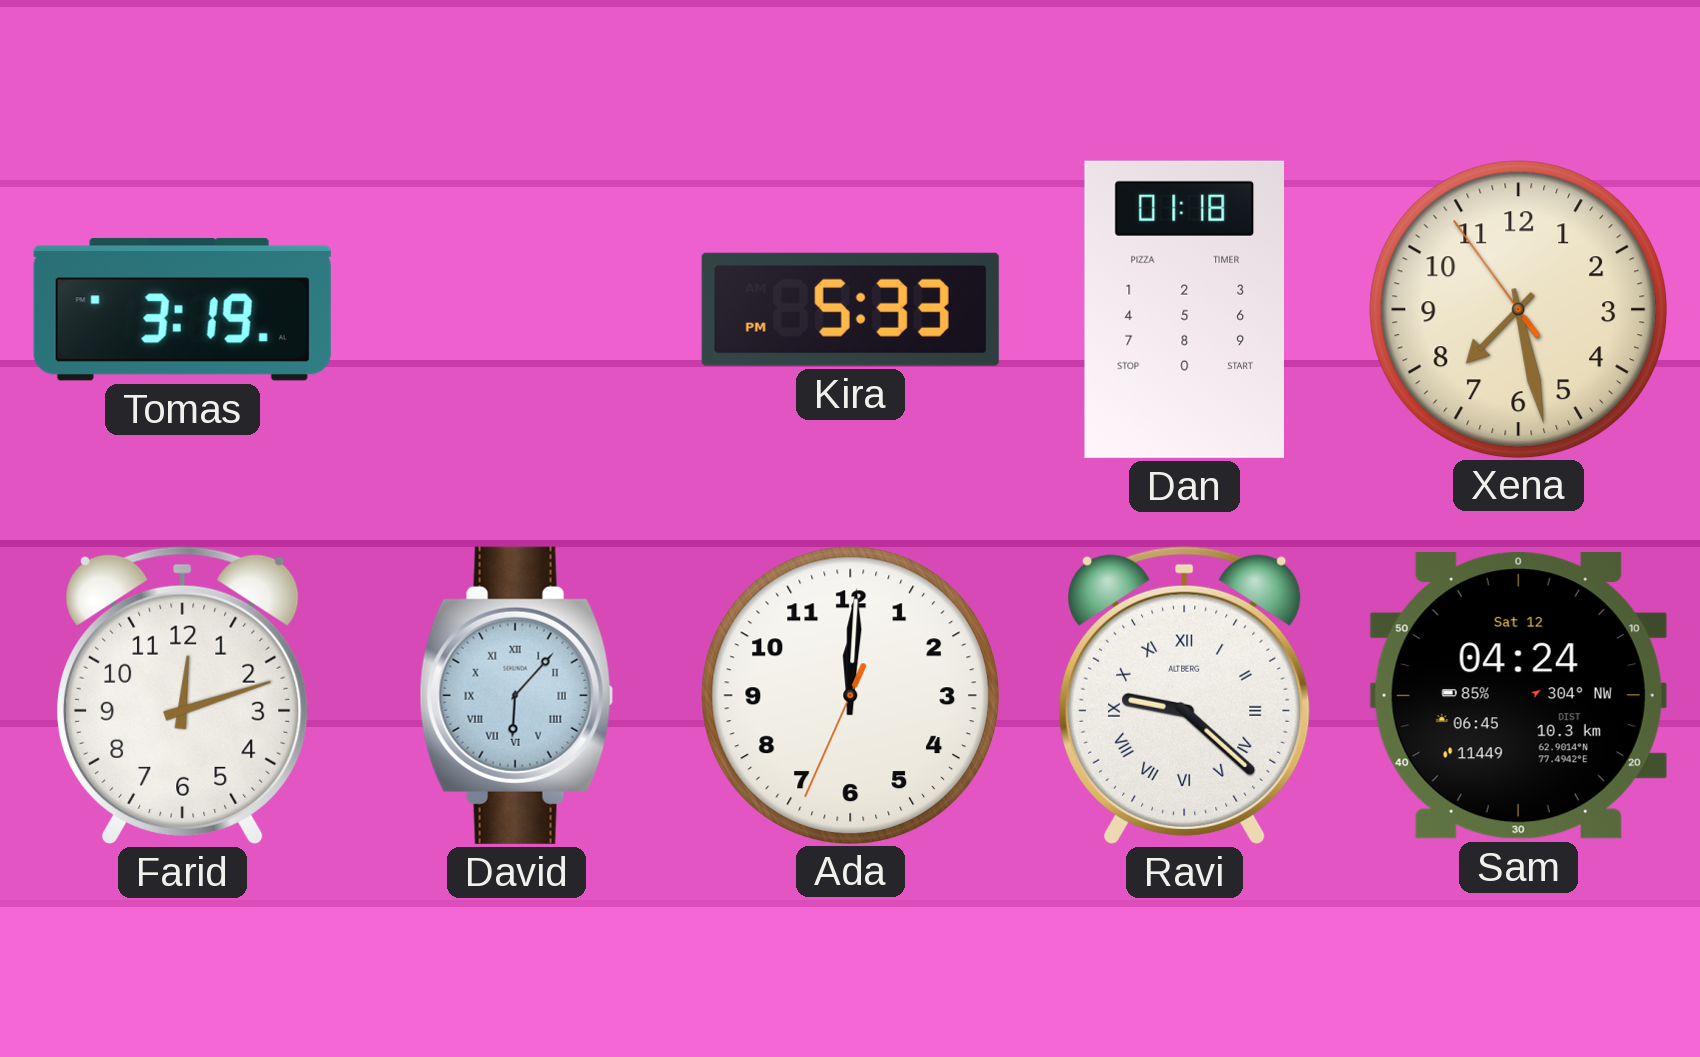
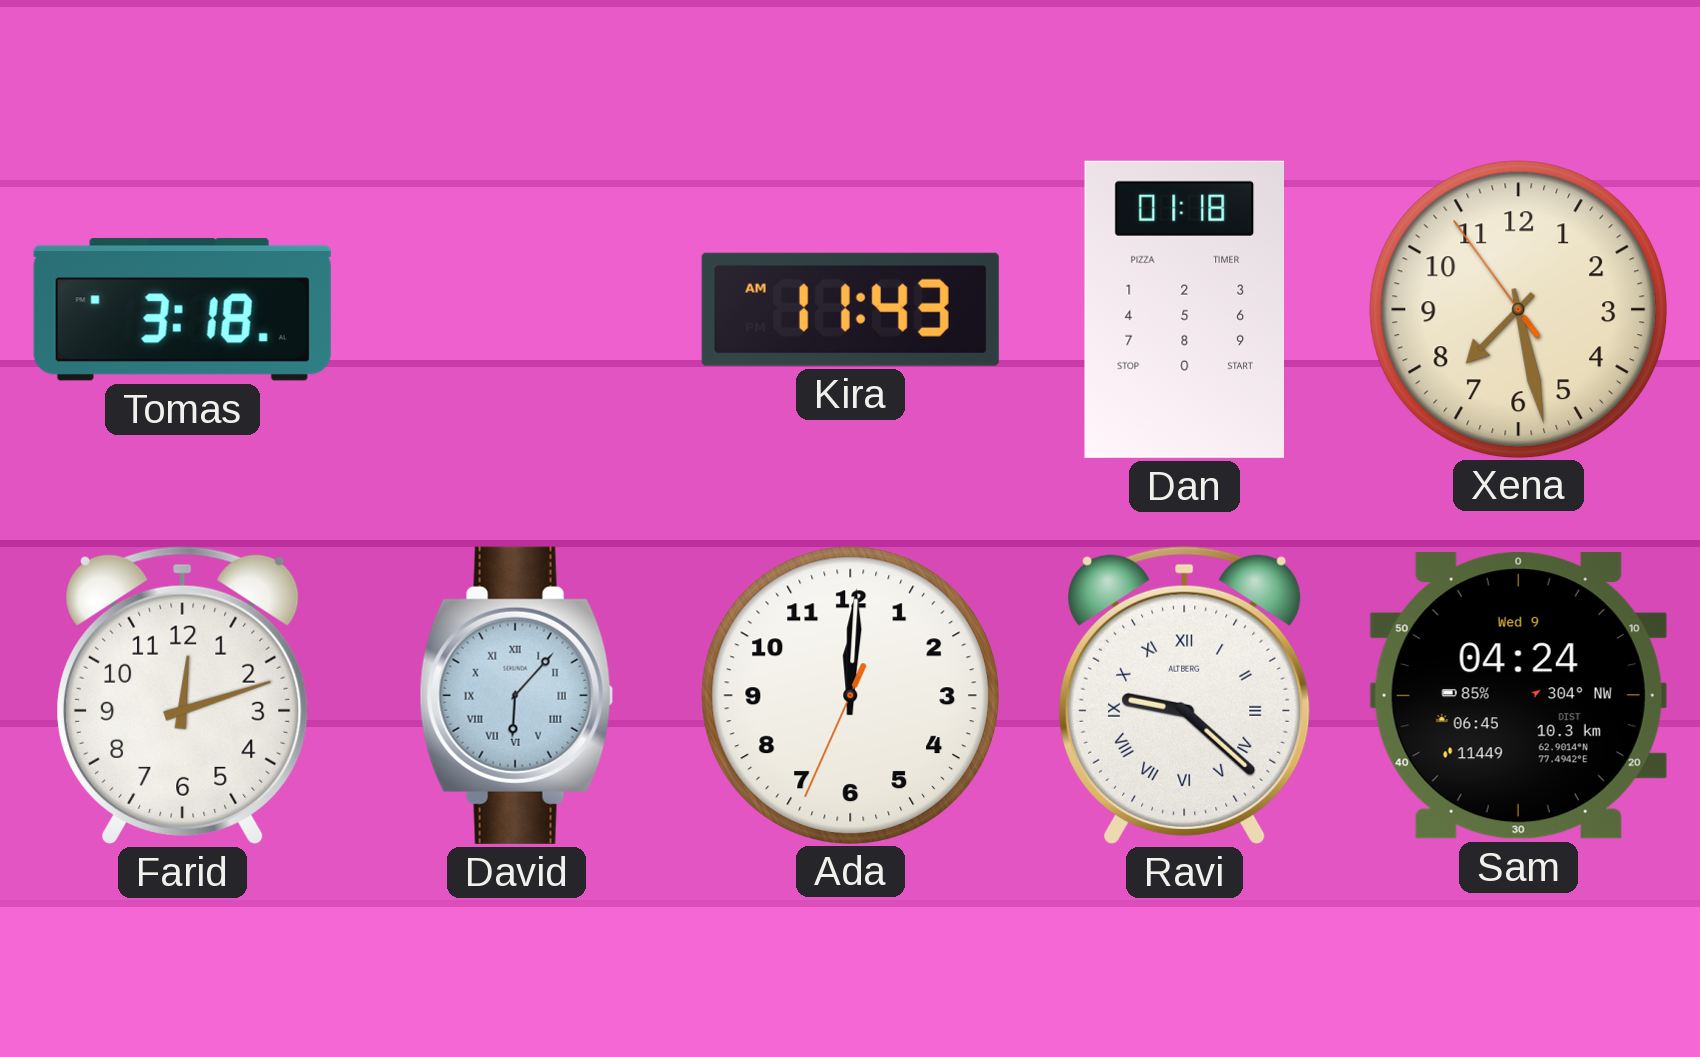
Tomas: 3:19 -> 3:18
Kira: 5:33 -> 11:43
Sam date: Sat 12 -> Wed 9
